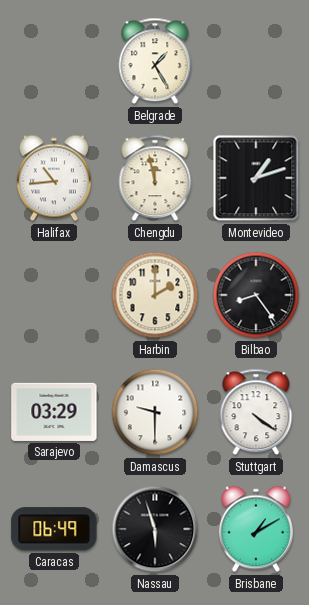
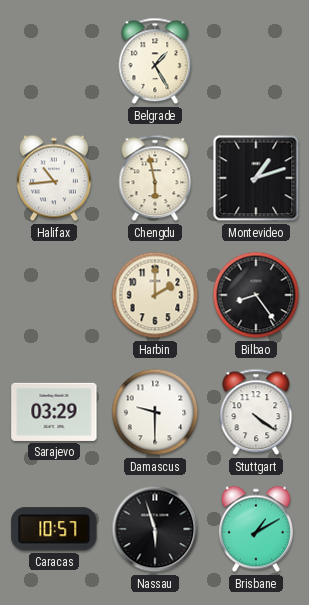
Chengdu: 11:58 -> 5:58
Caracas: 06:49 -> 10:57
